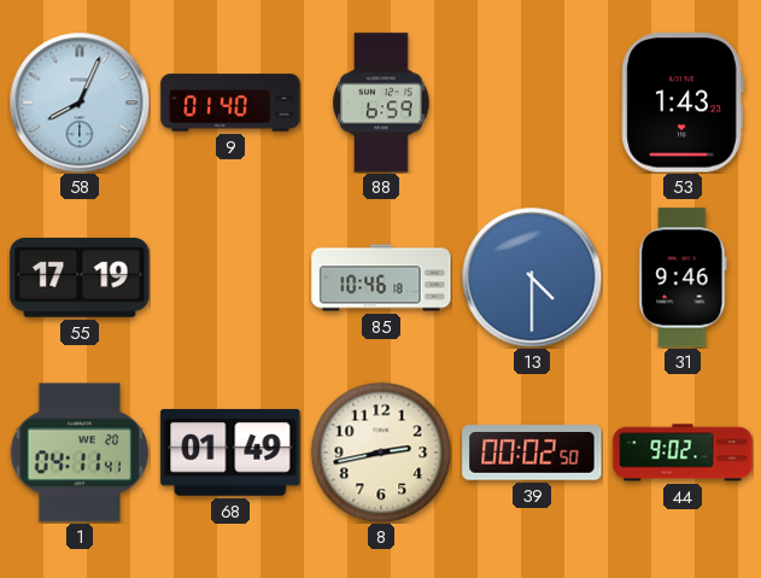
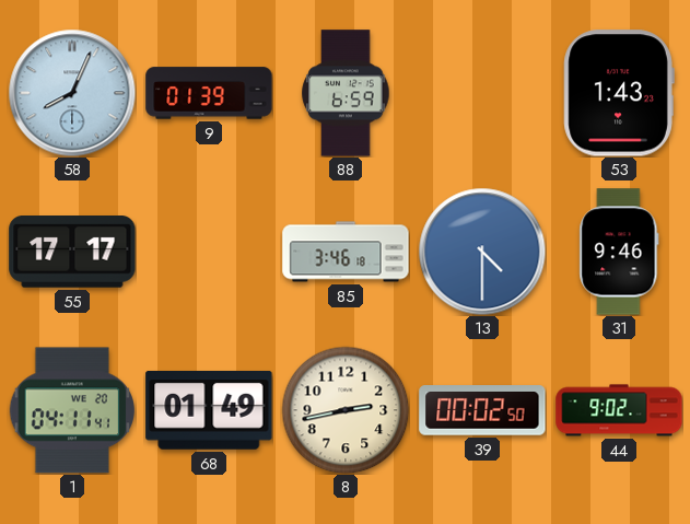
9: 01:40 -> 01:39
55: 17:19 -> 17:17
85: 10:46 -> 3:46
